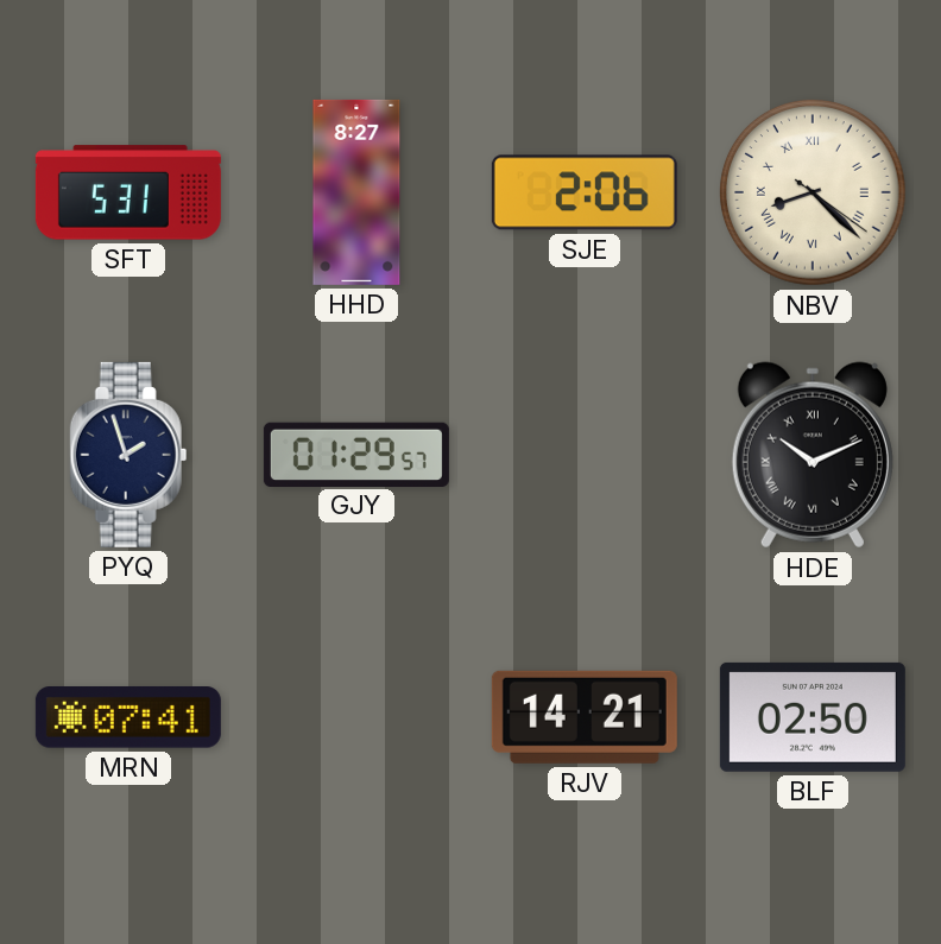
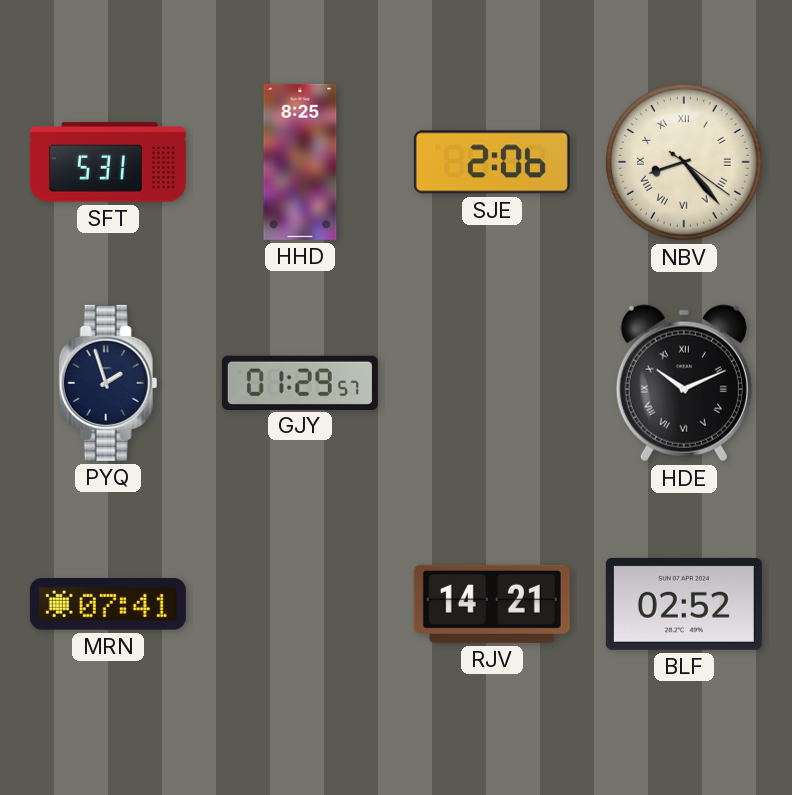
HHD: 8:27 -> 8:25
NBV: 8:22 -> 8:23
BLF: 02:50 -> 02:52
